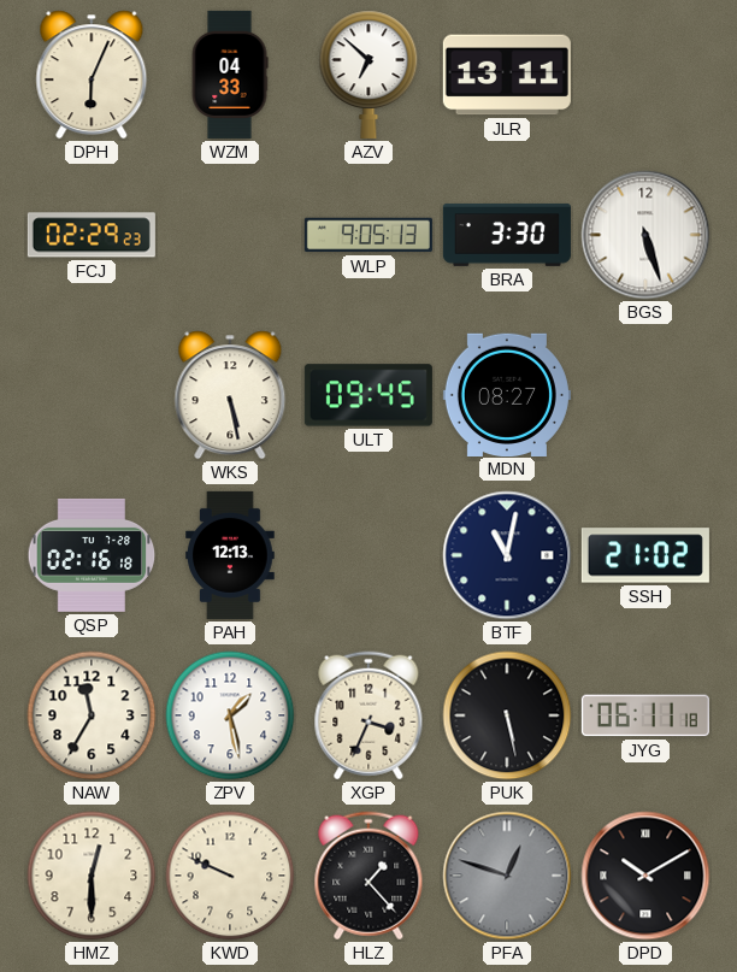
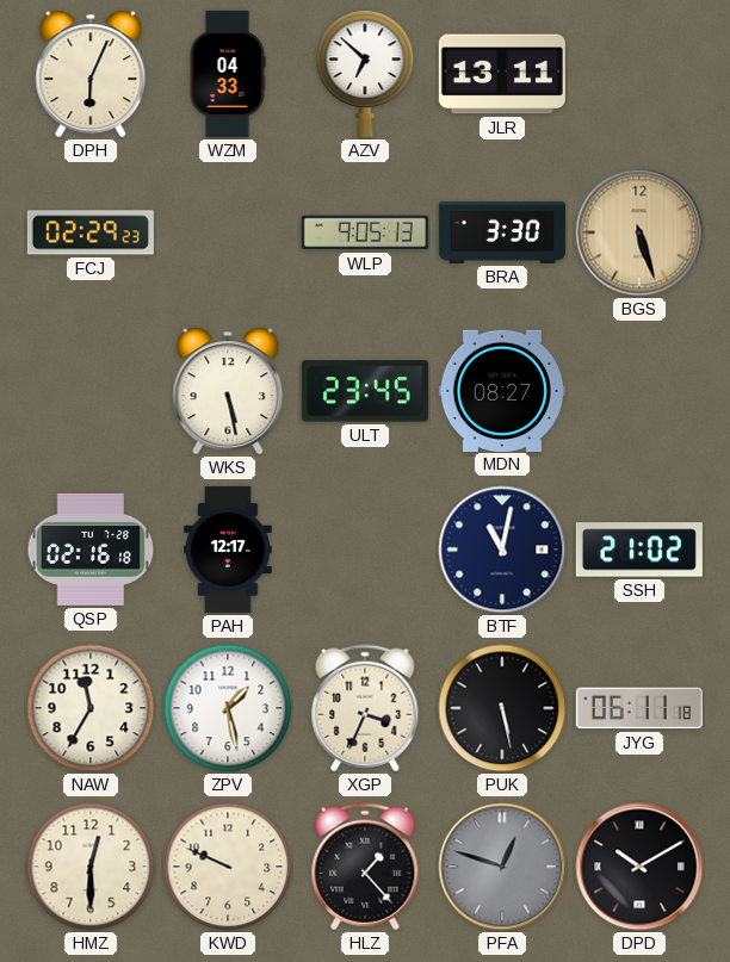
BGS dial: white -> champagne
ULT: 09:45 -> 23:45
PAH: 12:13 -> 12:17
